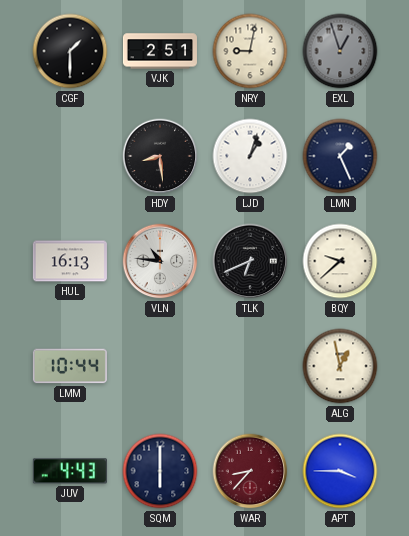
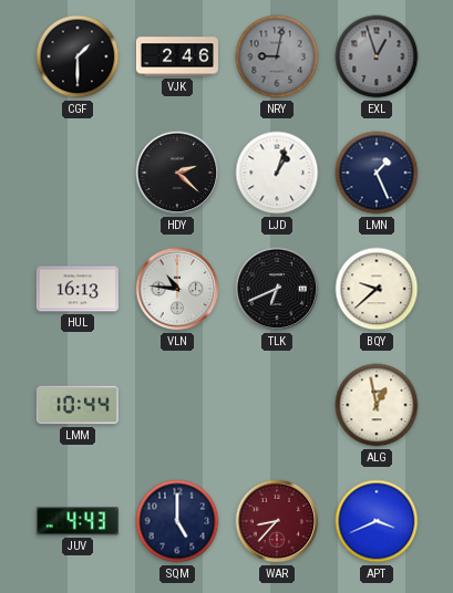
VJK: 2:51 -> 2:46
NRY dial: cream -> grey
HDY: 8:29 -> 2:22
SQM: 6:00 -> 5:00
APT: 3:45 -> 3:41
